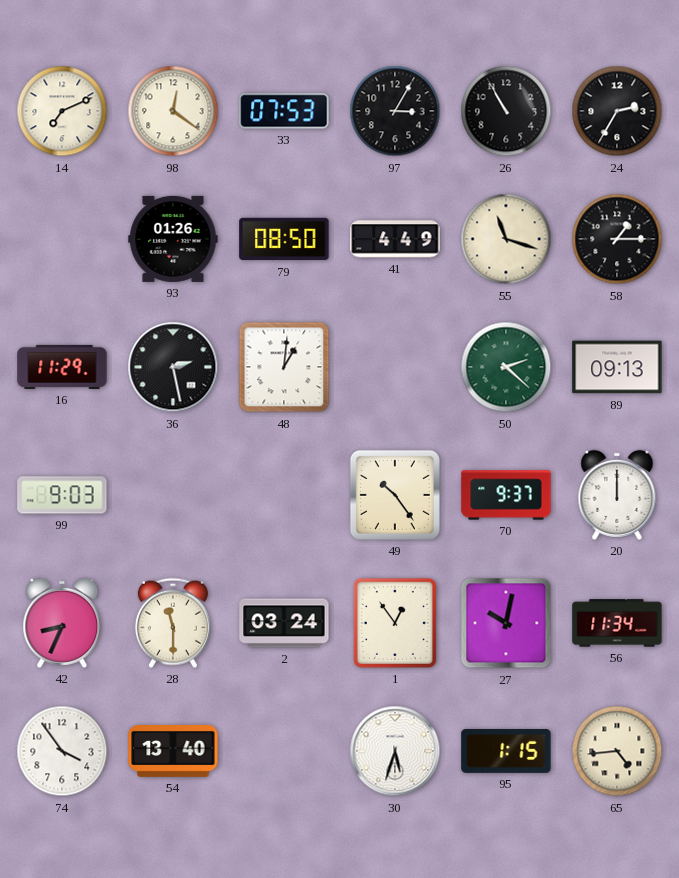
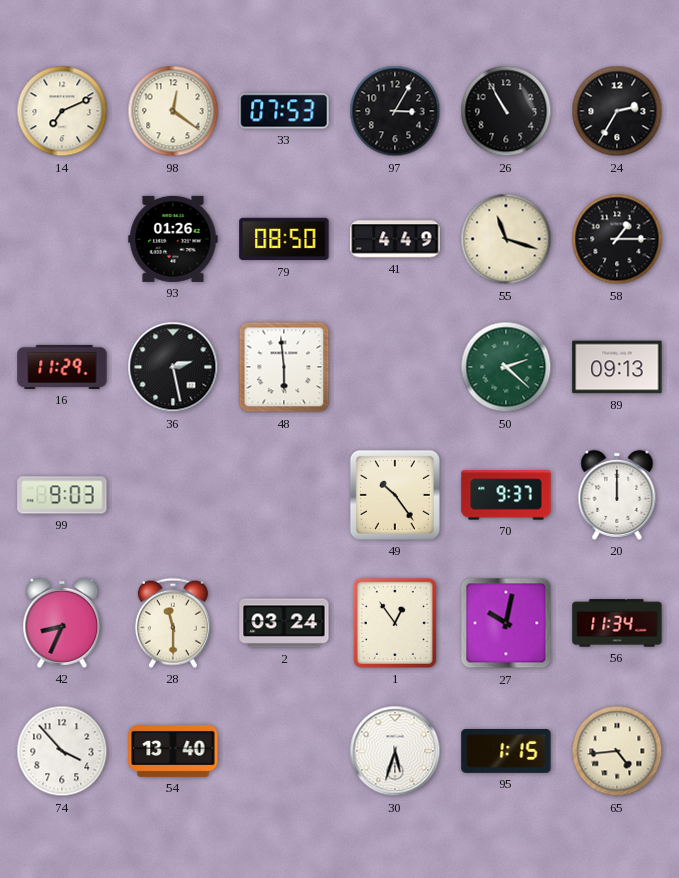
48: 1:01 -> 5:59
74: 3:54 -> 3:53
